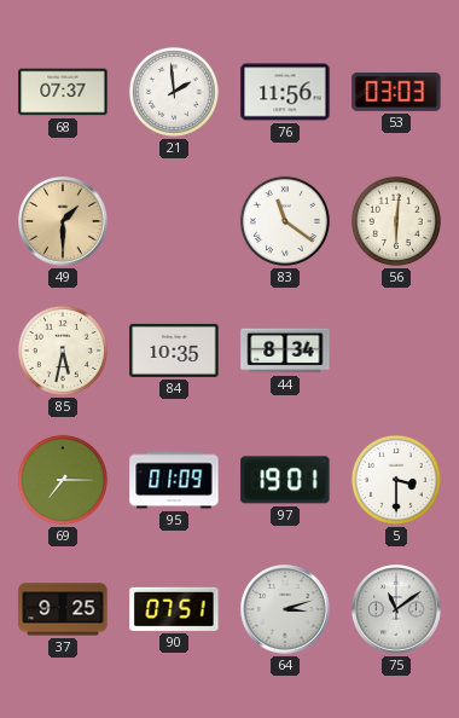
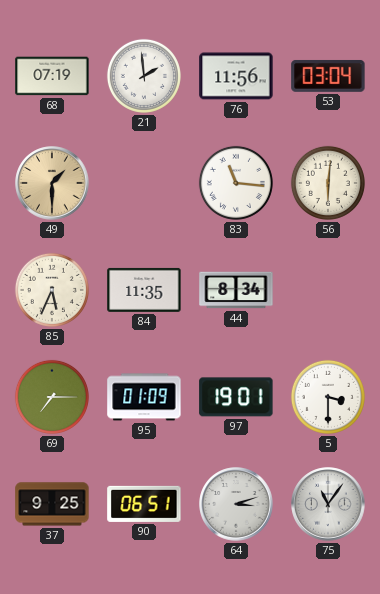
68: 07:37 -> 07:19
53: 03:03 -> 03:04
83: 11:21 -> 11:16
85: 5:32 -> 5:34
84: 10:35 -> 11:35
90: 07:51 -> 06:51
75: 11:09 -> 11:06
